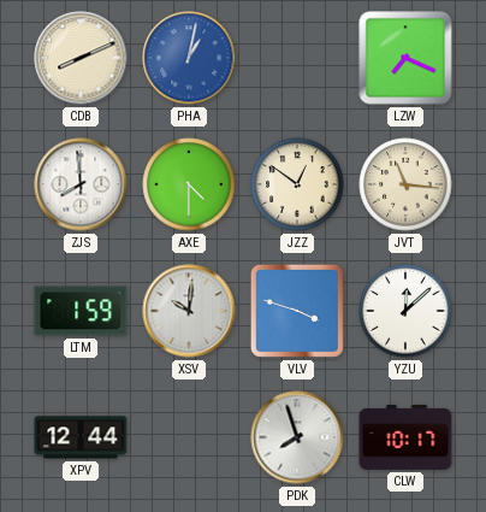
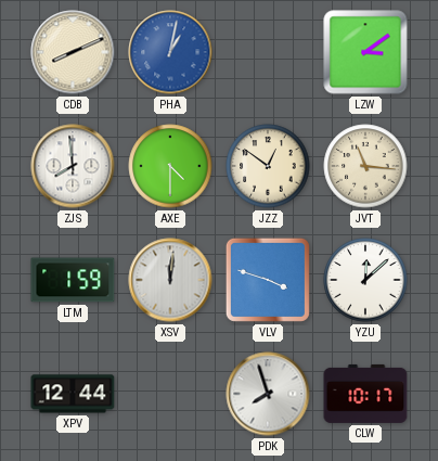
LZW: 7:19 -> 3:09
XSV: 10:01 -> 12:01
